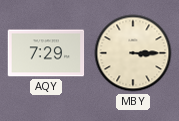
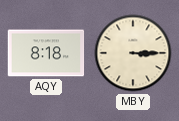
AQY: 7:29 -> 8:18
